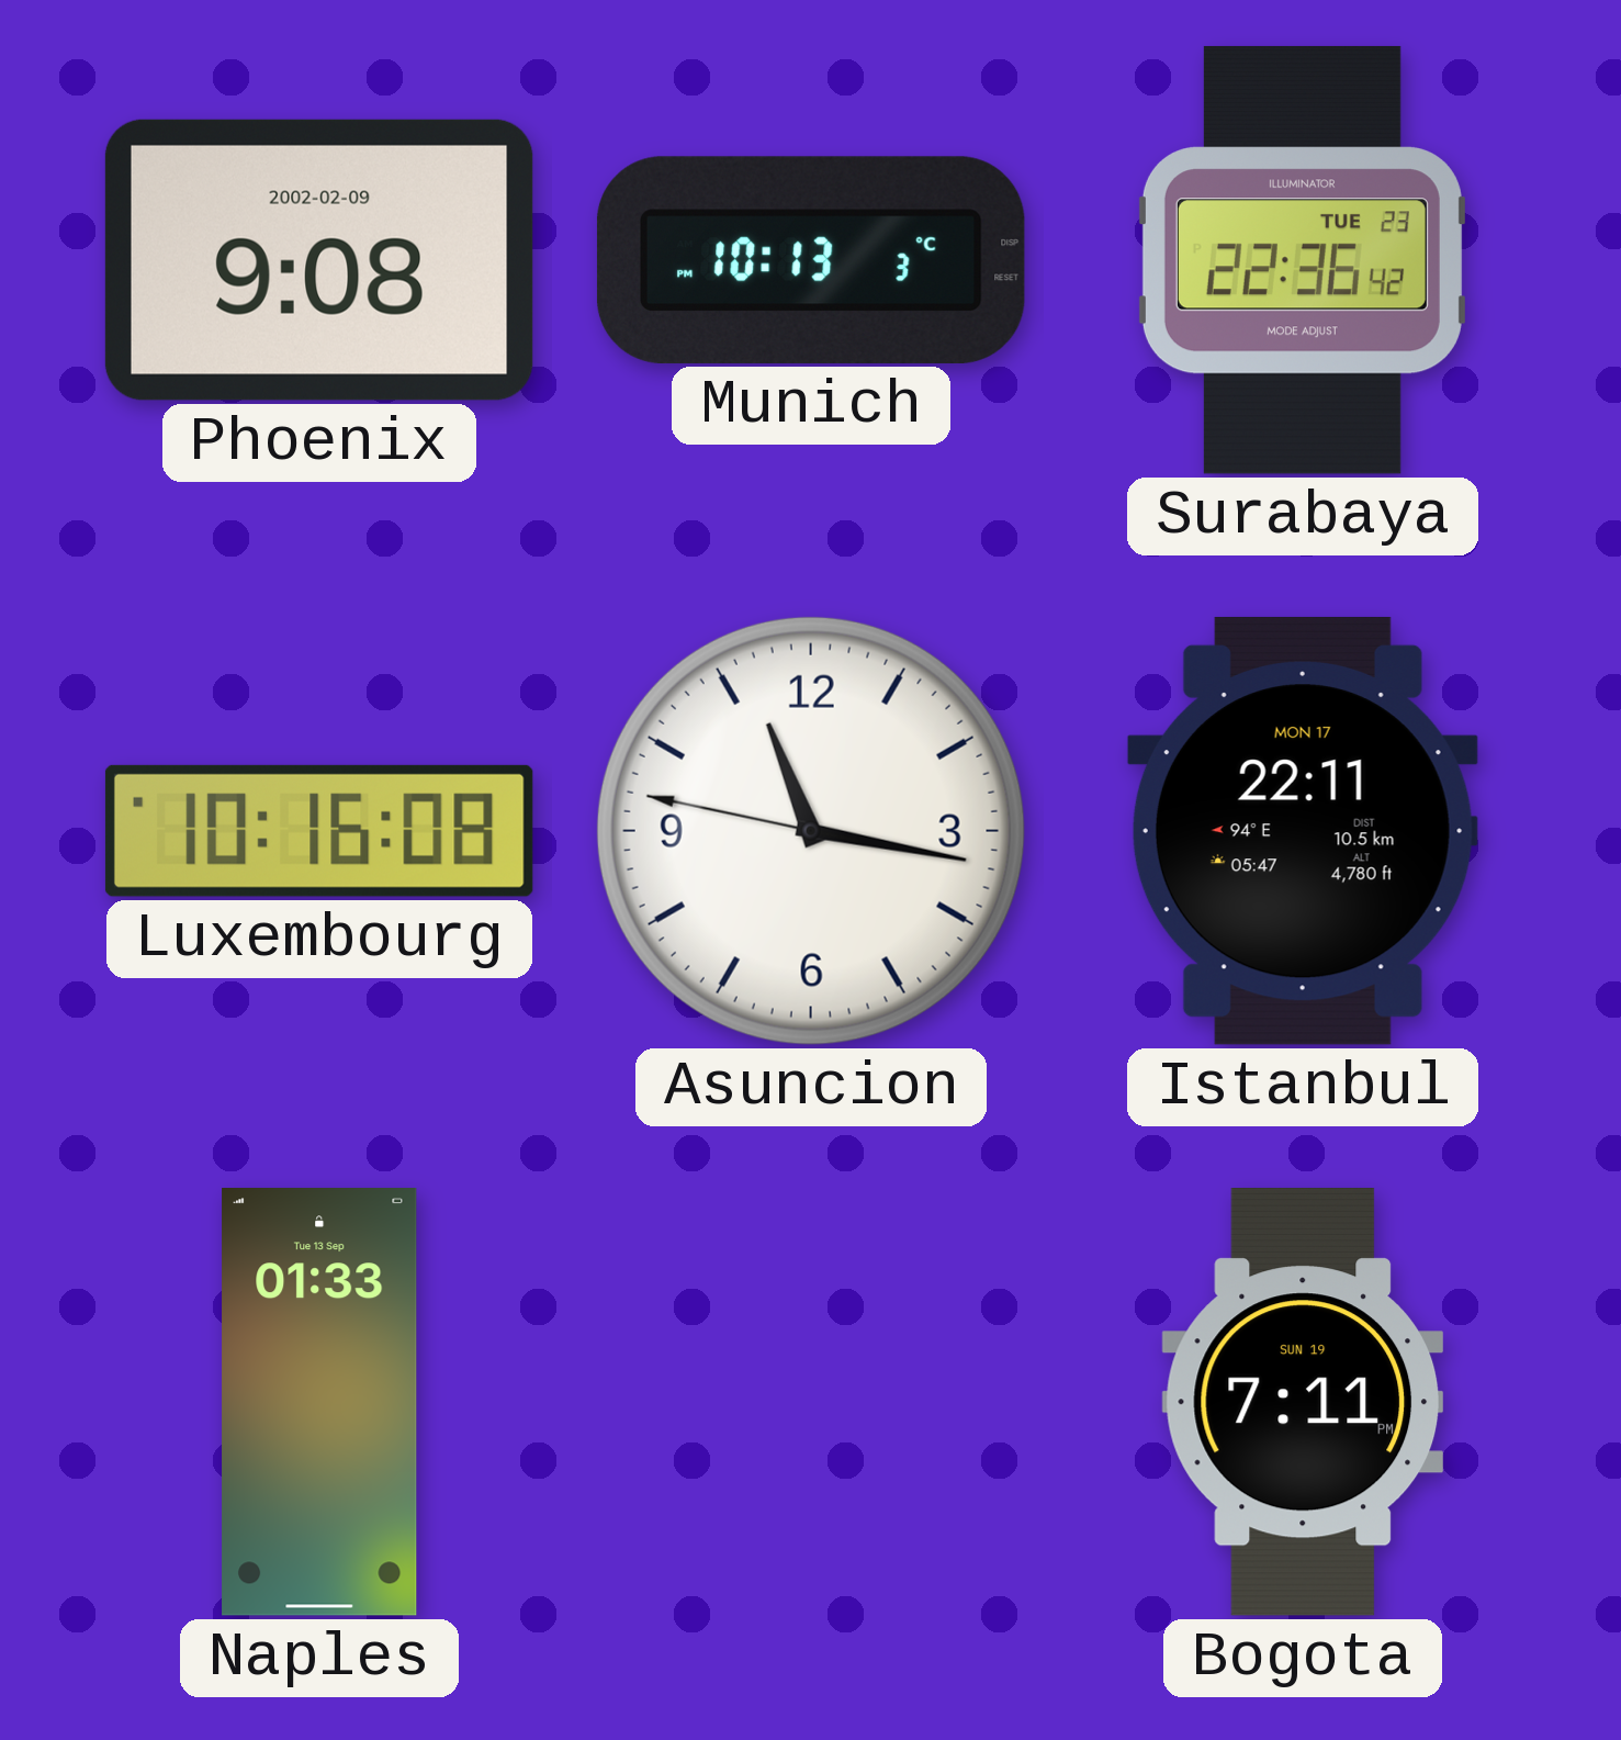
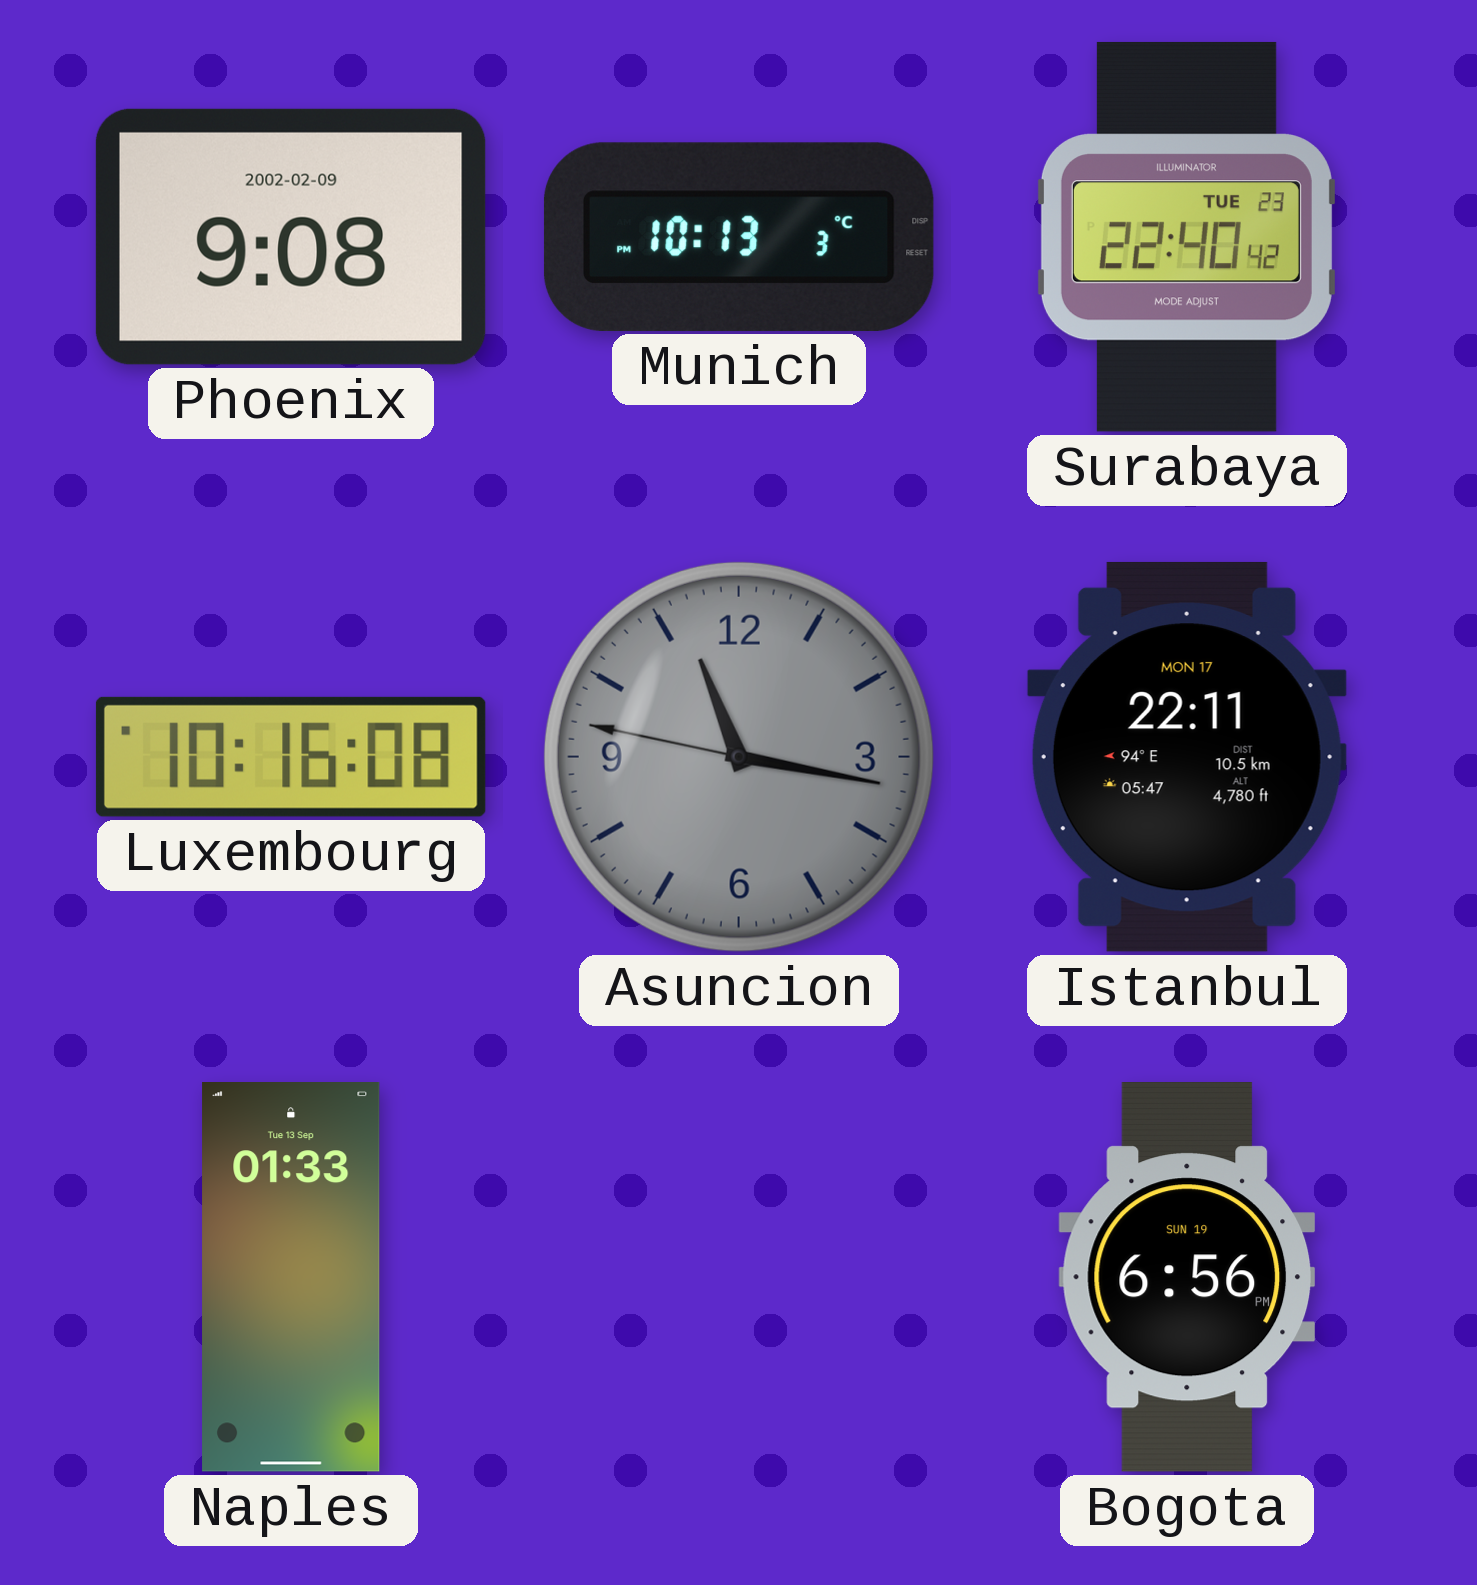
Surabaya: 22:36 -> 22:40
Asuncion dial: white -> grey
Bogota: 7:11 -> 6:56
